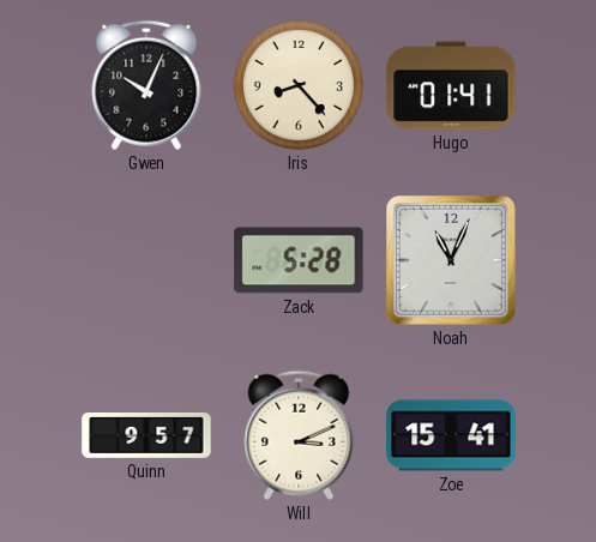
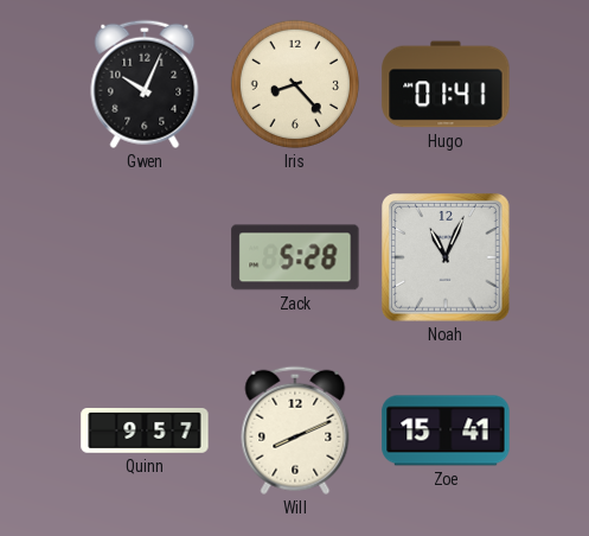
Will: 3:11 -> 8:11
